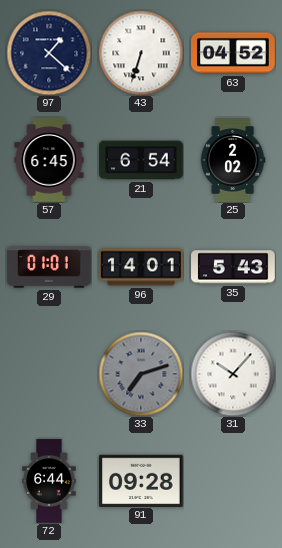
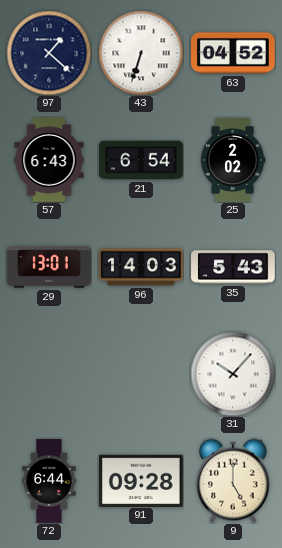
57: 6:45 -> 6:43
29: 01:01 -> 13:01
96: 14:01 -> 14:03
33: 7:12 -> none
9: none -> 5:00
